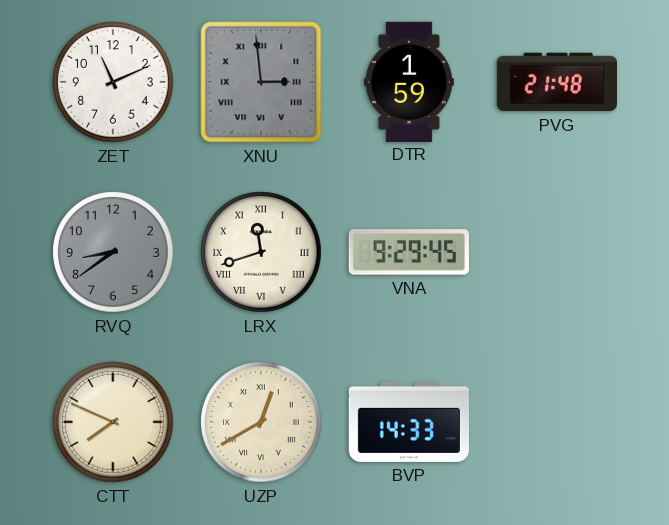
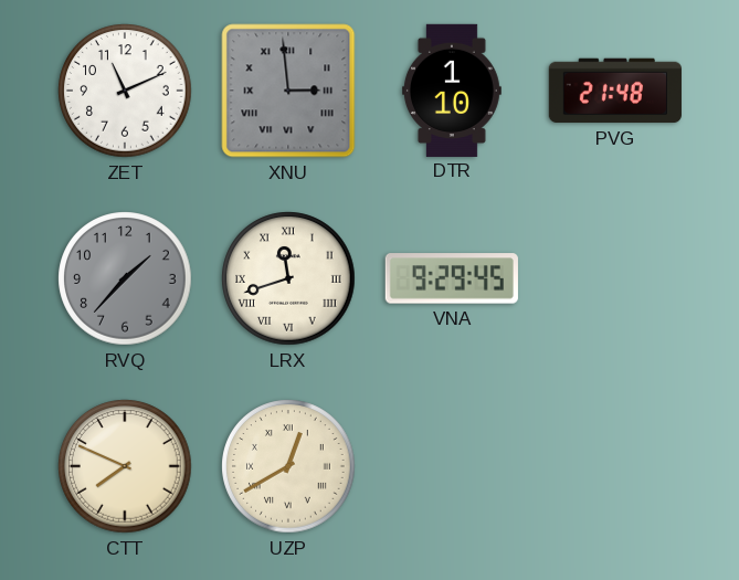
DTR: 1:59 -> 1:10
RVQ: 8:39 -> 1:37
BVP: 14:33 -> none
